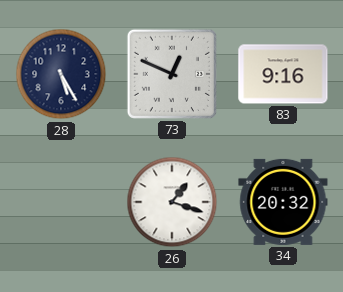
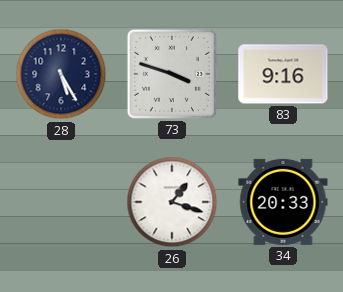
73: 12:49 -> 3:48
34: 20:32 -> 20:33
